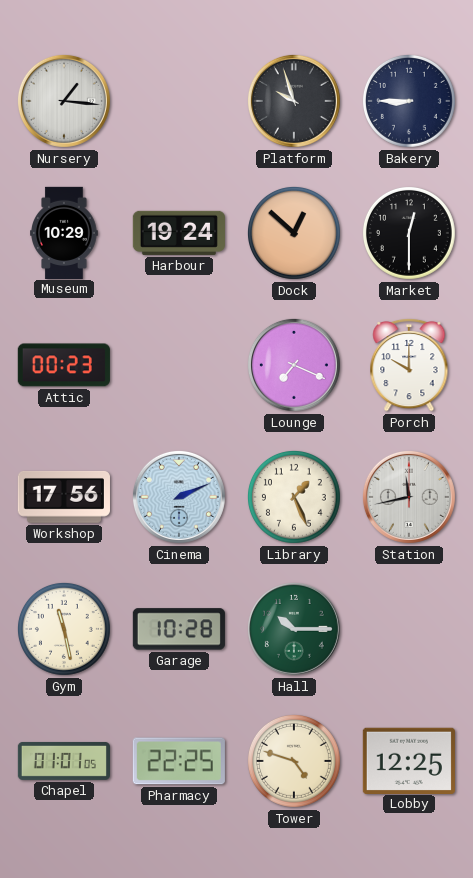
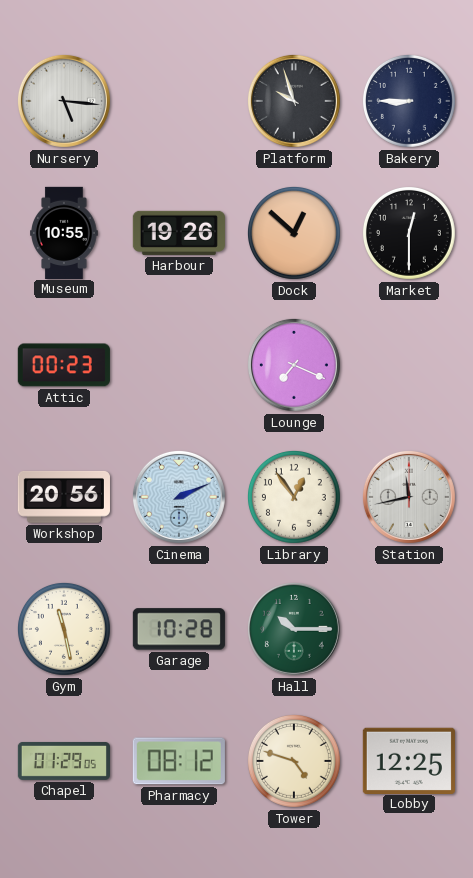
Nursery: 1:16 -> 5:16
Museum: 10:29 -> 10:55
Harbour: 19:24 -> 19:26
Porch: 10:00 -> none
Workshop: 17:56 -> 20:56
Library: 1:26 -> 12:54
Chapel: 01:01 -> 01:29
Pharmacy: 22:25 -> 08:12
